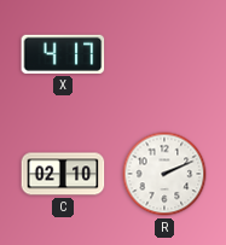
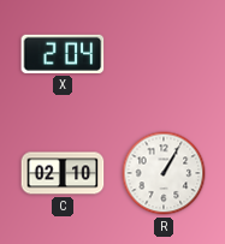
X: 4:17 -> 2:04
R: 2:11 -> 1:05
